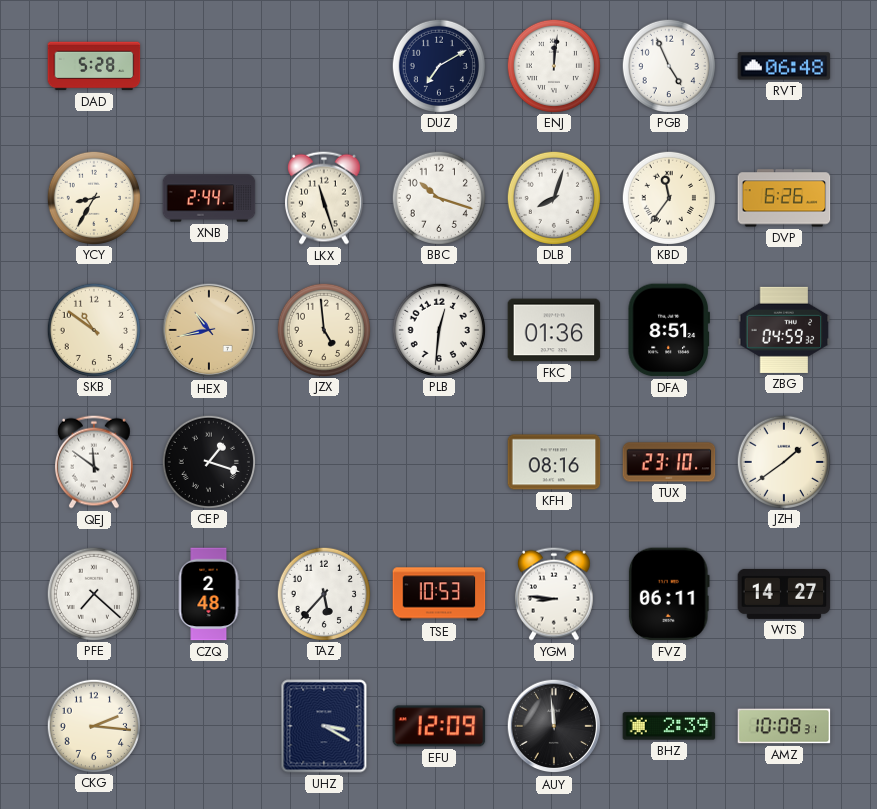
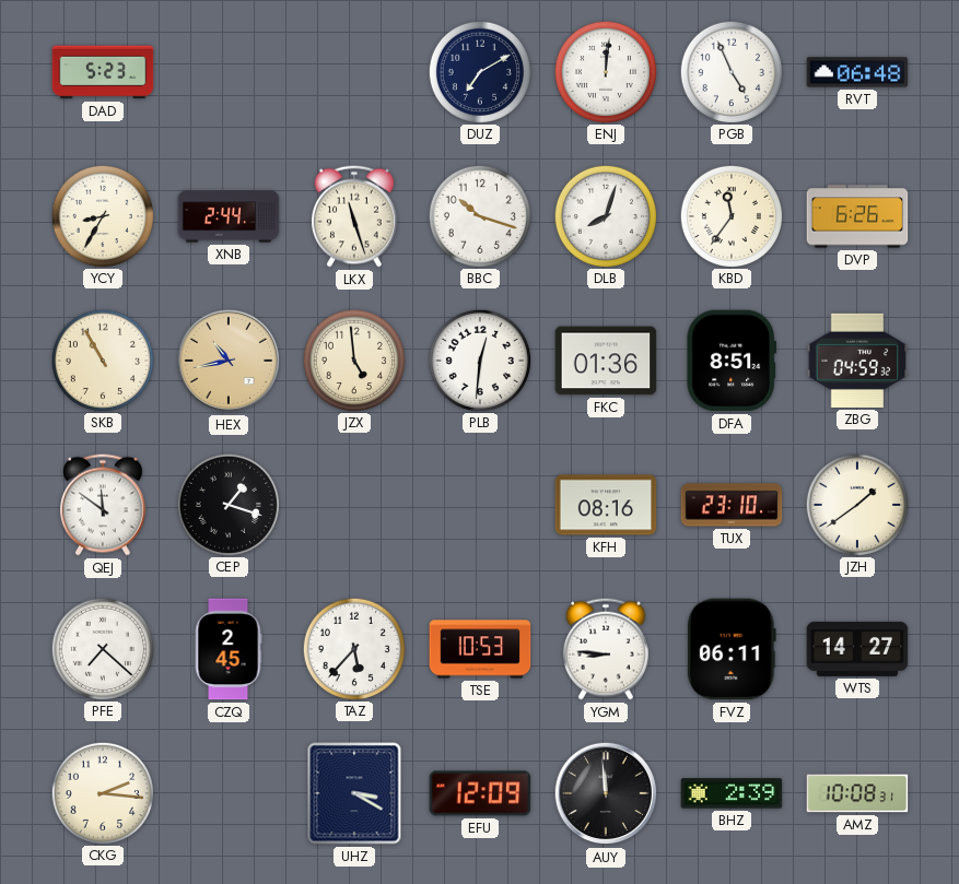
DAD: 5:28 -> 5:23
SKB: 10:51 -> 10:55
CZQ: 2:48 -> 2:45
